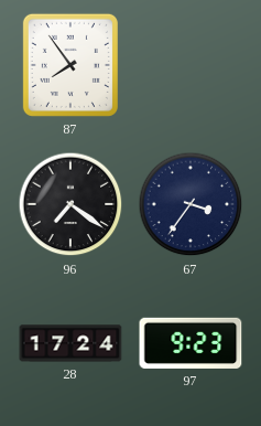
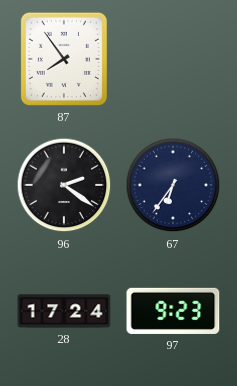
96: 7:21 -> 2:21
67: 3:36 -> 6:36
